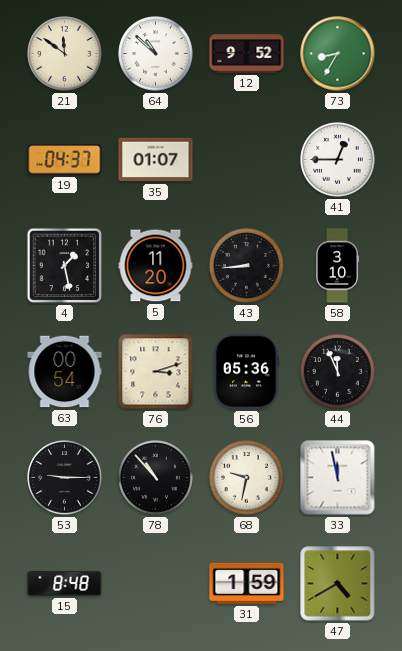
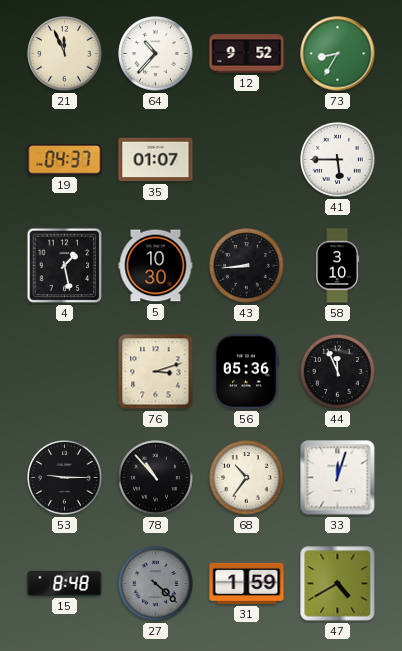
21: 11:51 -> 11:56
64: 10:52 -> 10:37
41: 12:45 -> 5:45
5: 11:20 -> 10:30
63: 00:54 -> none
68: 9:32 -> 10:36
33: 11:58 -> 12:03
27: none -> 4:22
